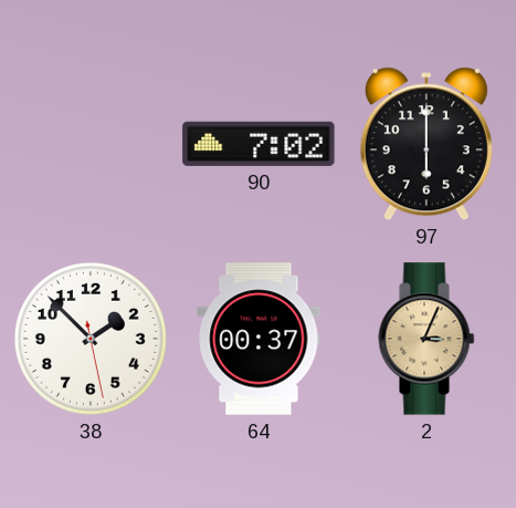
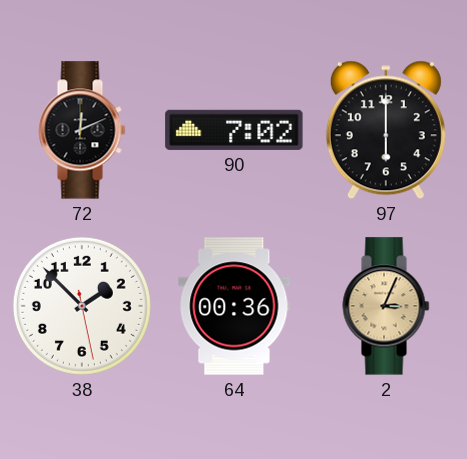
72: none -> 12:11
64: 00:37 -> 00:36
